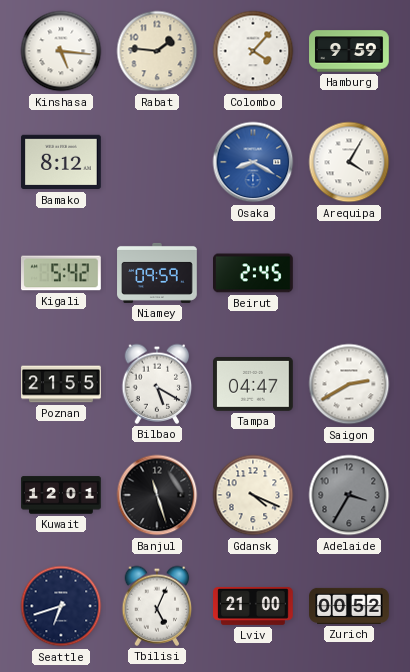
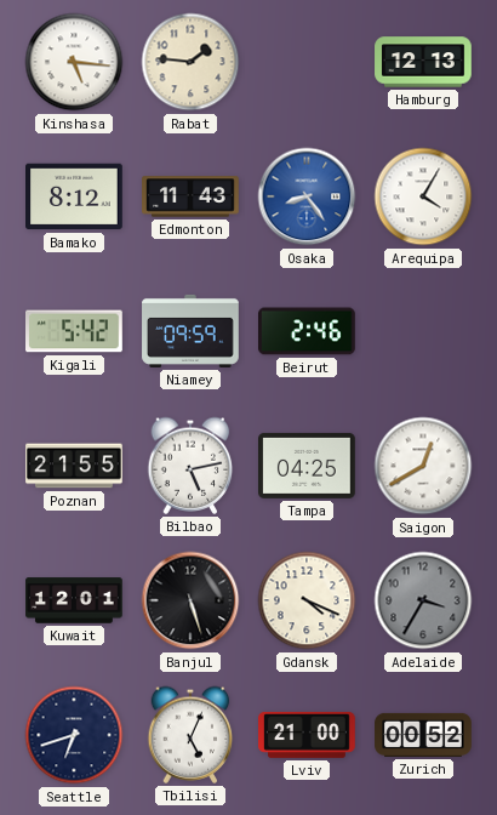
Colombo: 4:07 -> none
Hamburg: 9:59 -> 12:13
Edmonton: none -> 11:43
Osaka: 8:20 -> 8:24
Beirut: 2:45 -> 2:46
Bilbao: 5:20 -> 5:13
Tampa: 04:47 -> 04:25
Saigon: 2:40 -> 12:40
Banjul: 11:27 -> 5:27
